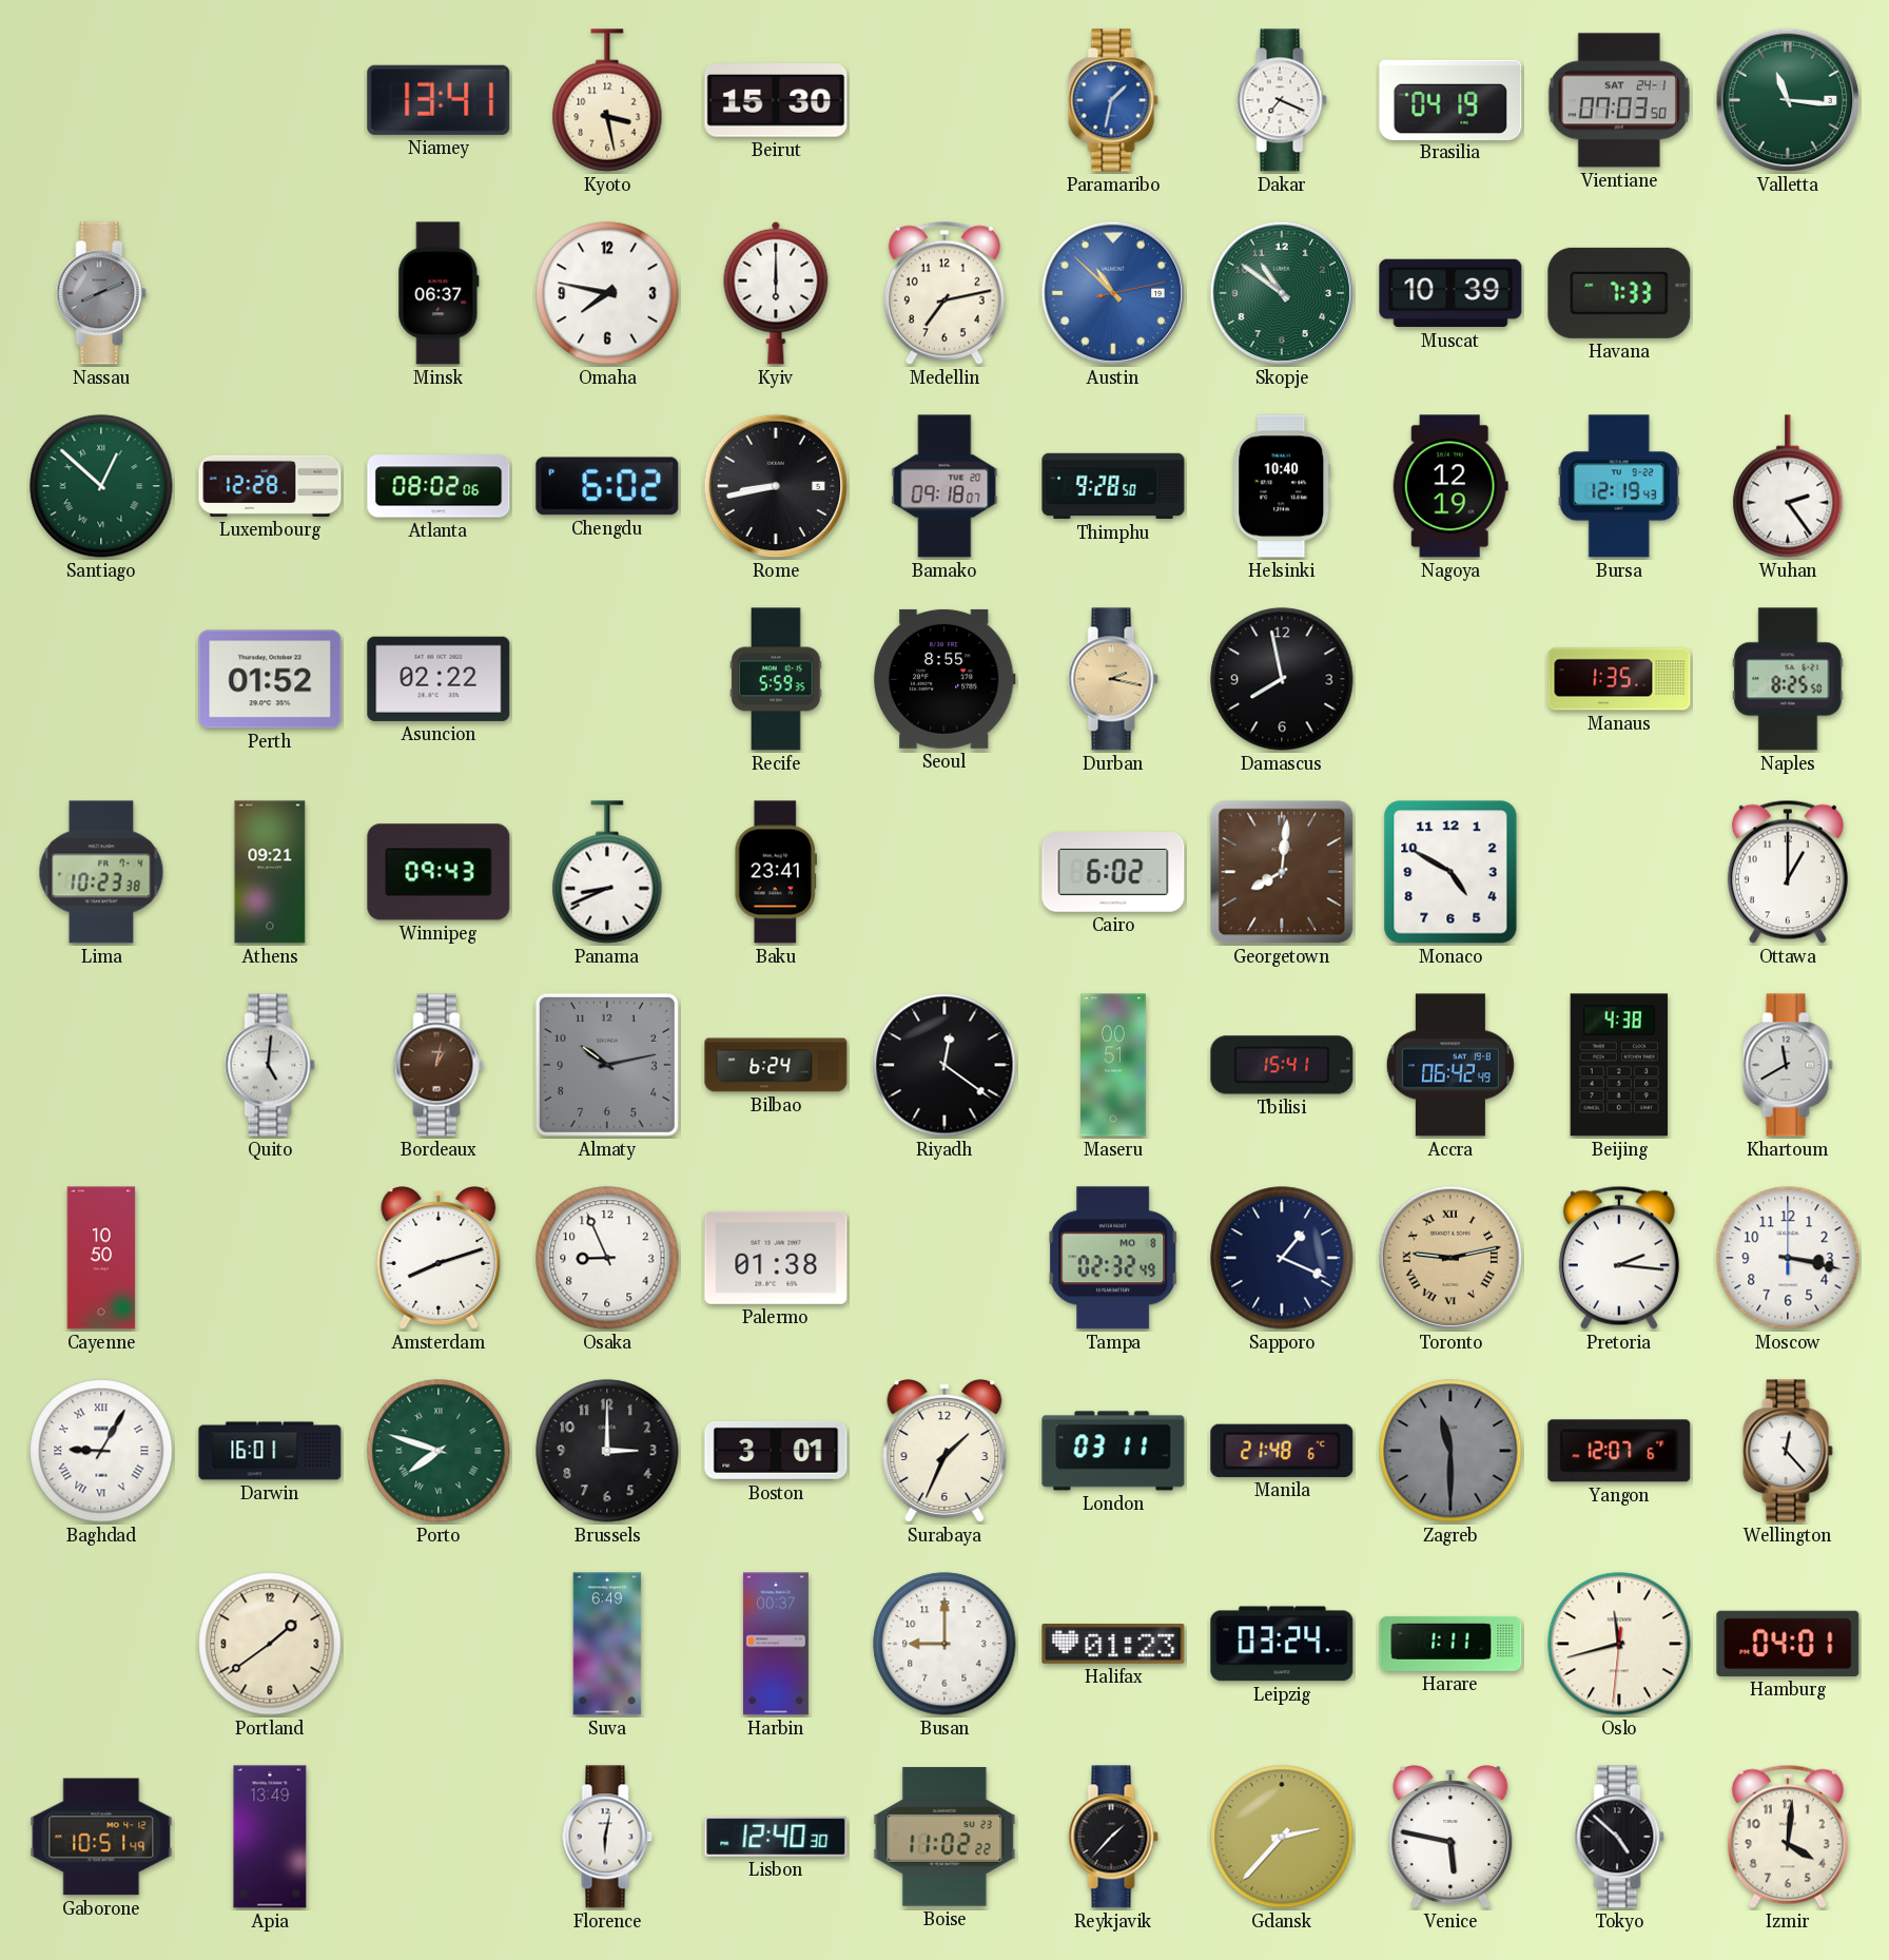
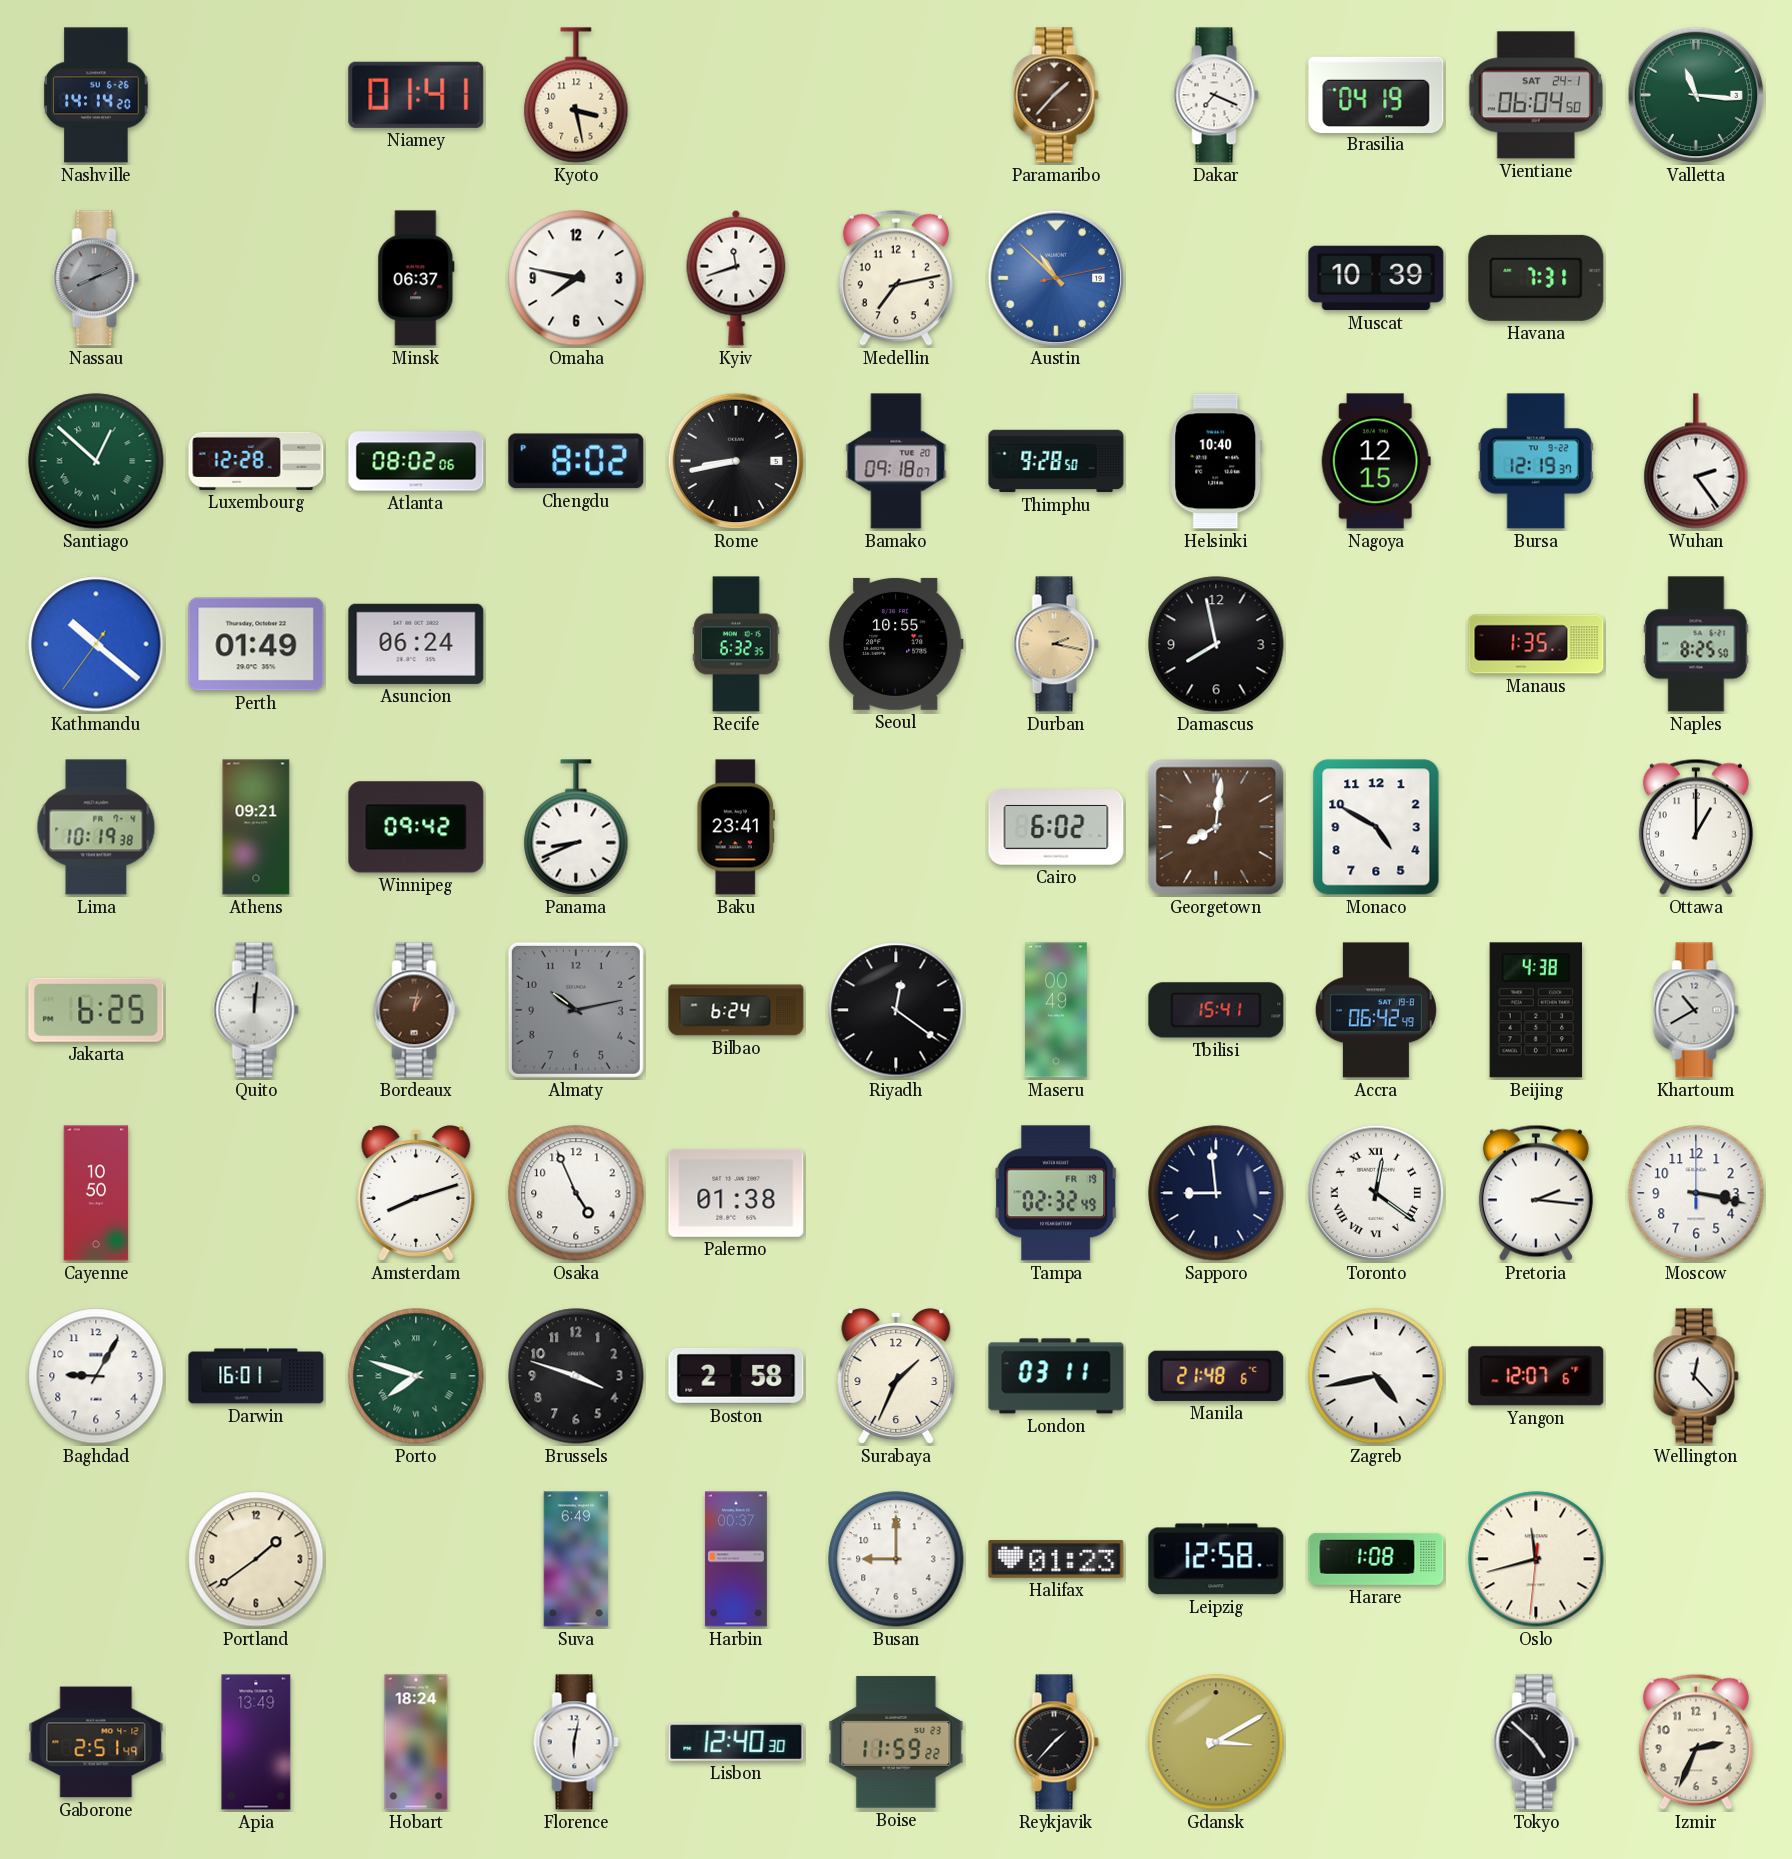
Nashville: none -> 14:14
Niamey: 13:41 -> 01:41
Beirut: 15:30 -> none
Paramaribo: 1:32 -> 1:37
Paramaribo dial: blue -> brown
Vientiane: 07:03 -> 06:04
Kyiv: 6:00 -> 11:42
Skopje: 10:51 -> none
Havana: 7:33 -> 7:31
Chengdu: 6:02 -> 8:02
Nagoya: 12:19 -> 12:15
Bursa: 12:19:43 -> 12:19:37
Kathmandu: none -> 10:21
Perth: 01:52 -> 01:49
Asuncion: 02:22 -> 06:24
Recife: 5:59 -> 6:32
Seoul: 8:55 -> 10:55
Lima: 10:23 -> 10:19
Winnipeg: 09:43 -> 09:42
Jakarta: none -> 6:25
Quito: 5:01 -> 12:01
Maseru: 00:51 -> 00:49
Khartoum: 11:40 -> 10:40
Osaka: 8:56 -> 4:56
Tampa date: MO 8 -> FR 19
Sapporo: 1:19 -> 8:59
Toronto: 9:13 -> 12:21
Toronto dial: champagne -> white
Baghdad numerals: Roman -> Arabic
Brussels: 3:00 -> 3:48
Boston: 3:01 -> 2:58
Zagreb: 11:30 -> 4:43
Zagreb dial: grey -> white
Leipzig: 03:24 -> 12:58
Harare: 1:11 -> 1:08
Hamburg: 04:01 -> none
Gaborone: 10:51 -> 2:51
Hobart: none -> 18:24
Boise: 11:02 -> 11:59
Gdansk: 2:37 -> 3:10
Venice: 5:47 -> none
Izmir: 4:01 -> 2:34
